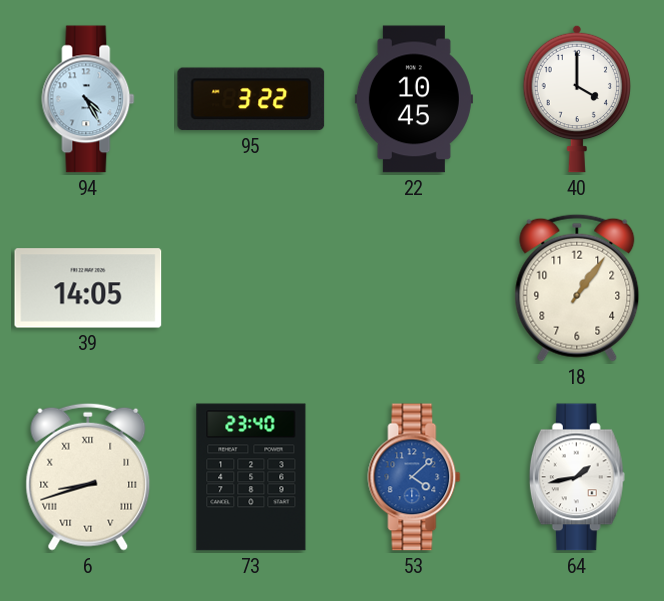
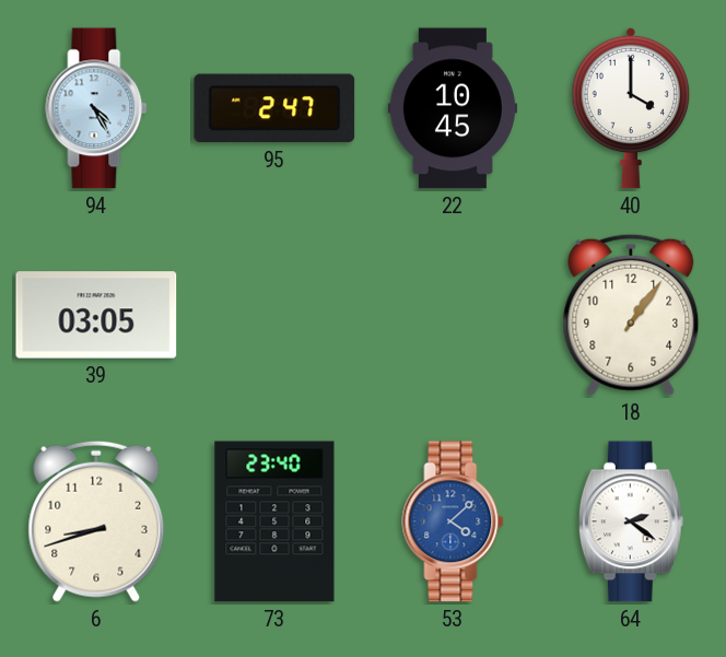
95: 3:22 -> 2:47
39: 14:05 -> 03:05
6 numerals: Roman -> Arabic
64: 1:43 -> 2:21
